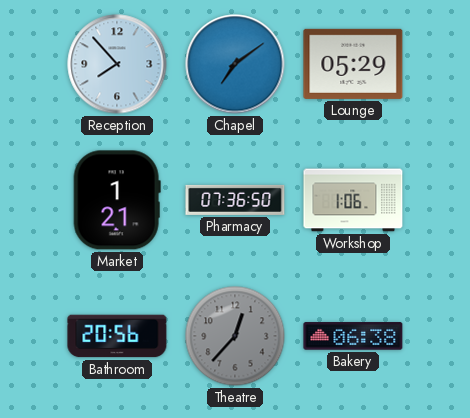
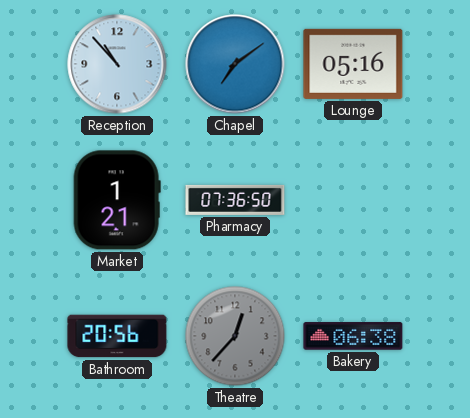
Reception: 7:53 -> 10:53
Lounge: 05:29 -> 05:16
Workshop: 1:06 -> none
